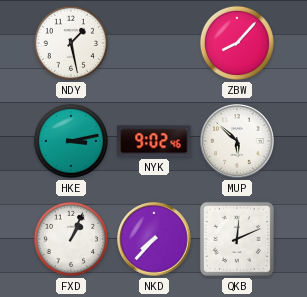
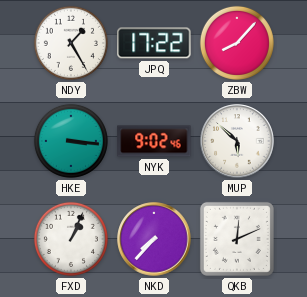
NDY: 1:28 -> 1:25
JPQ: none -> 17:22
HKE: 3:13 -> 3:16
